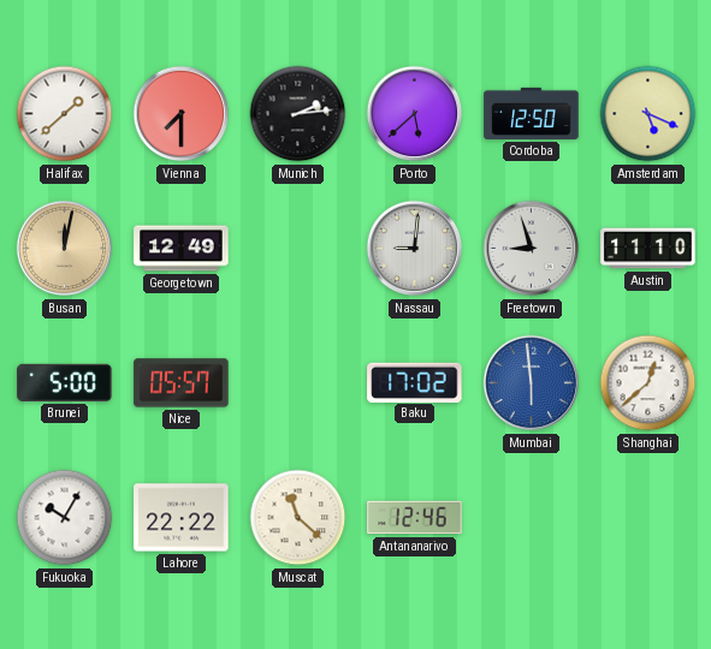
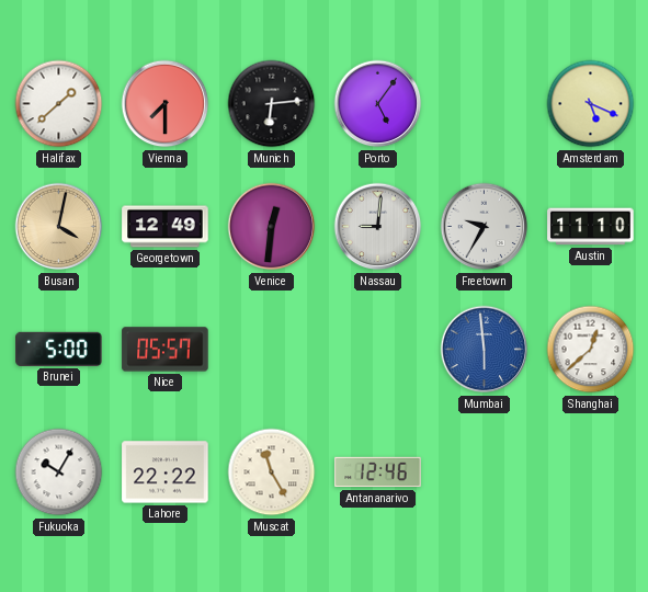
Munich: 2:14 -> 6:14
Porto: 5:38 -> 5:06
Cordoba: 12:50 -> none
Busan: 12:02 -> 4:02
Venice: none -> 12:31
Freetown: 8:57 -> 9:35
Baku: 17:02 -> none
Muscat: 11:22 -> 11:25
